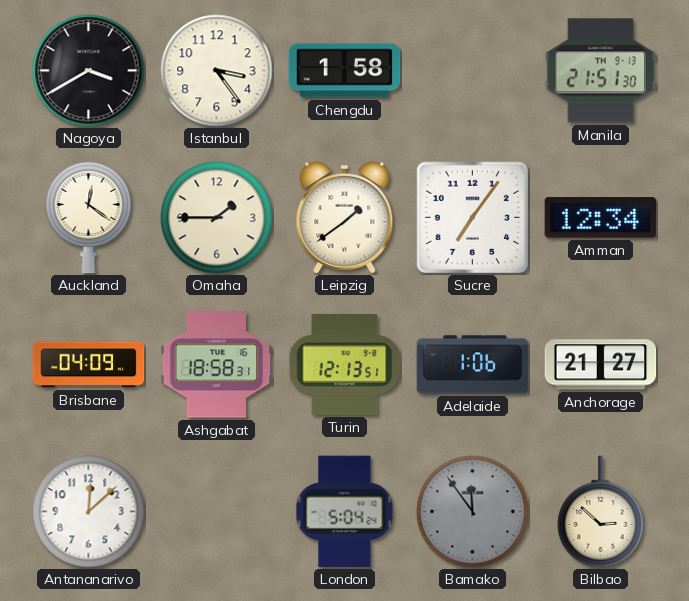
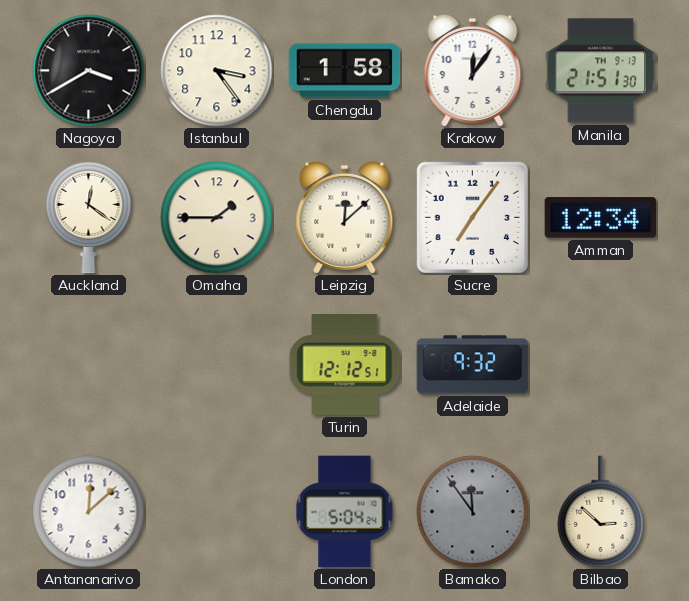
Krakow: none -> 12:06
Leipzig: 1:39 -> 12:08
Brisbane: 04:09 -> none
Ashgabat: 18:58 -> none
Turin: 12:13 -> 12:12
Adelaide: 1:06 -> 9:32
Anchorage: 21:27 -> none
